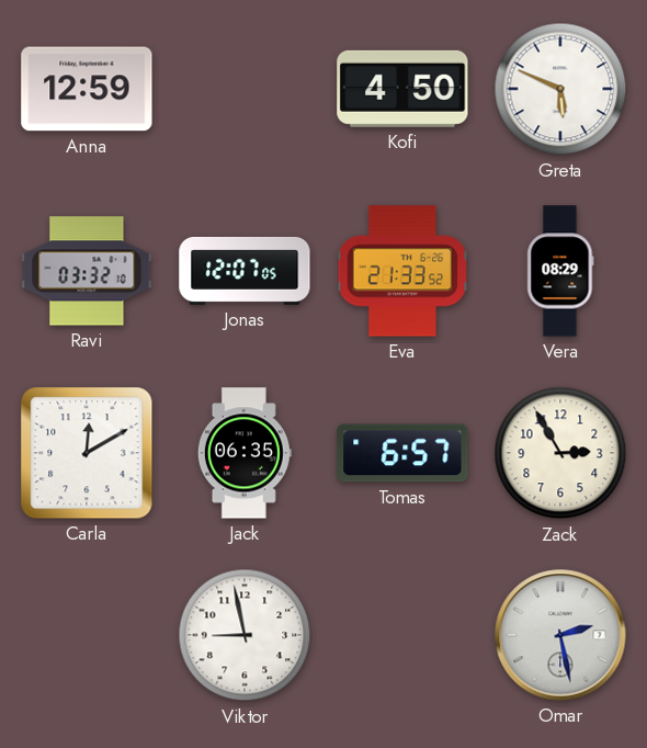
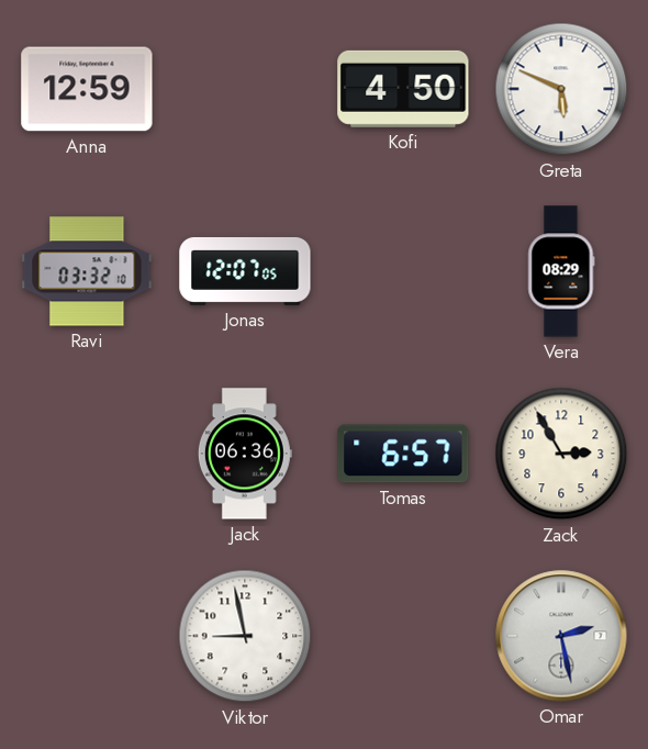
Eva: 21:33 -> none
Carla: 12:10 -> none
Jack: 06:35 -> 06:36
